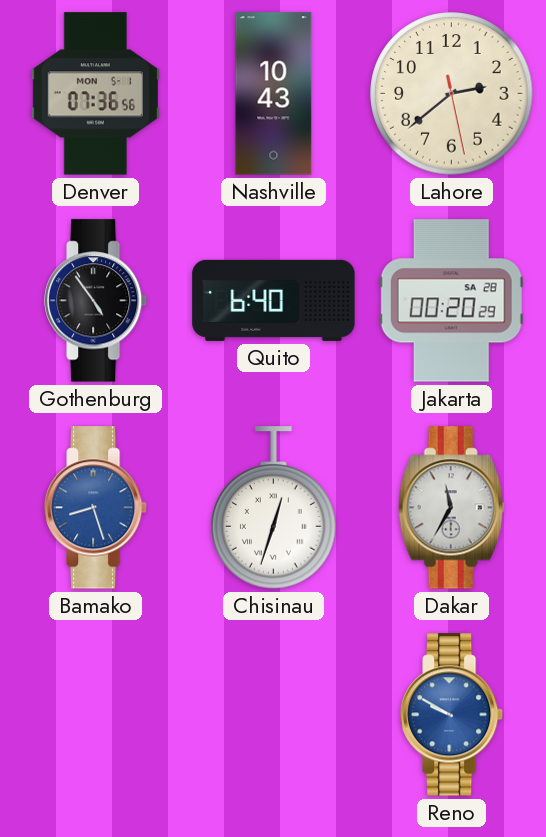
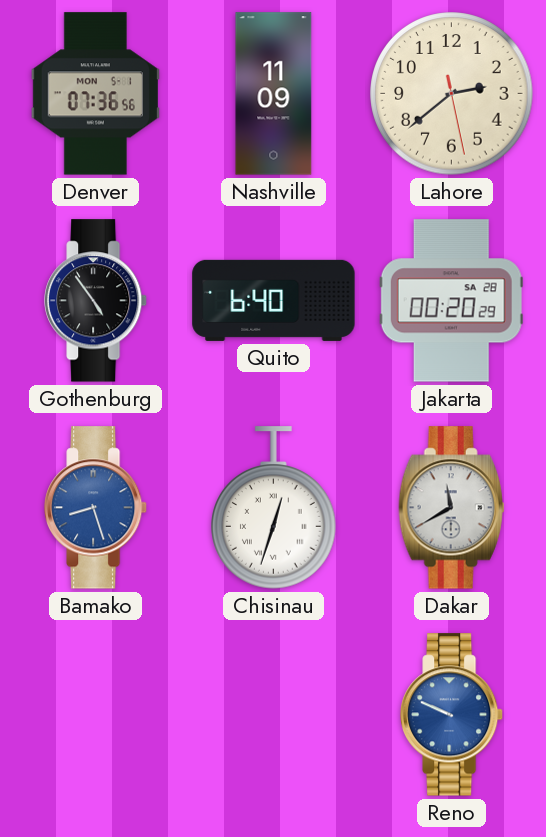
Nashville: 10:43 -> 11:09
Dakar: 11:35 -> 11:40
Reno: 9:50 -> 9:49
